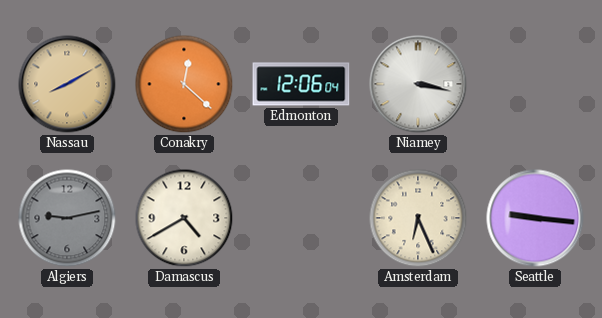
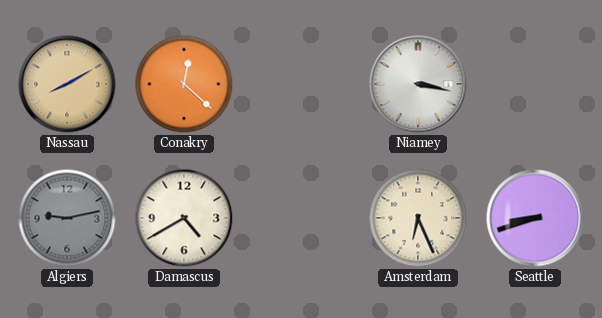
Edmonton: 12:06 -> none
Seattle: 9:16 -> 8:42
